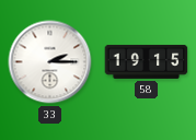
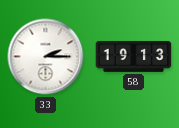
58: 19:15 -> 19:13
